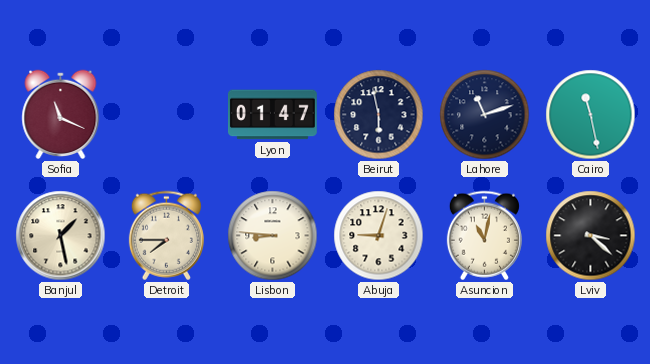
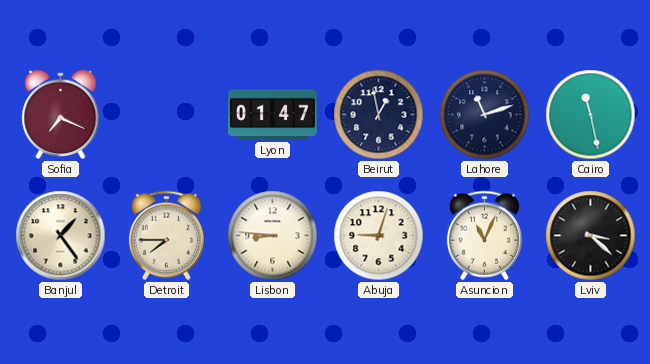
Sofia: 11:19 -> 7:19
Beirut: 5:58 -> 12:58
Banjul: 1:28 -> 1:24
Asuncion: 11:02 -> 11:04
